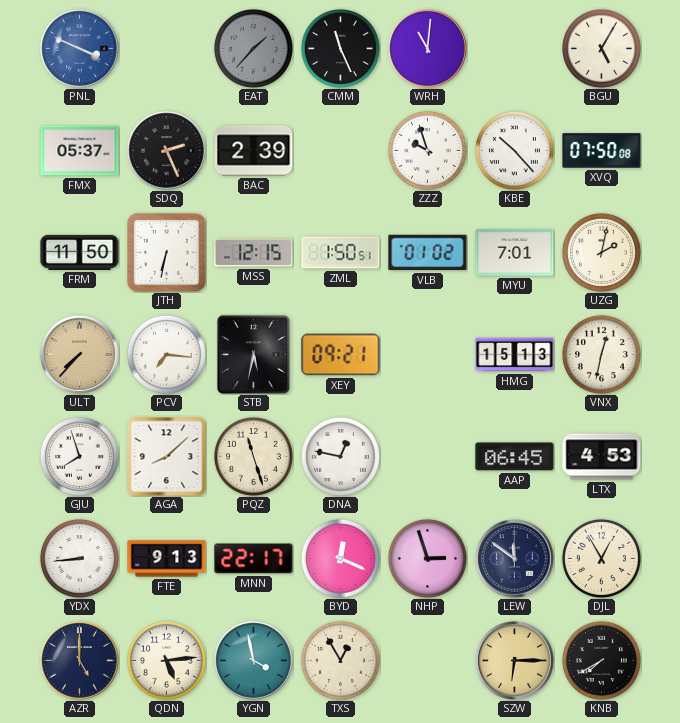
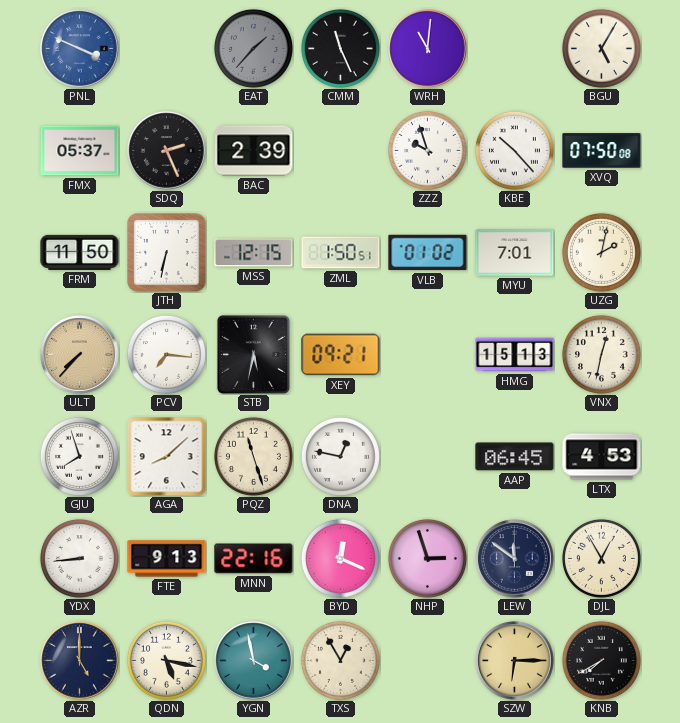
MNN: 22:17 -> 22:16
QDN: 5:14 -> 5:17
